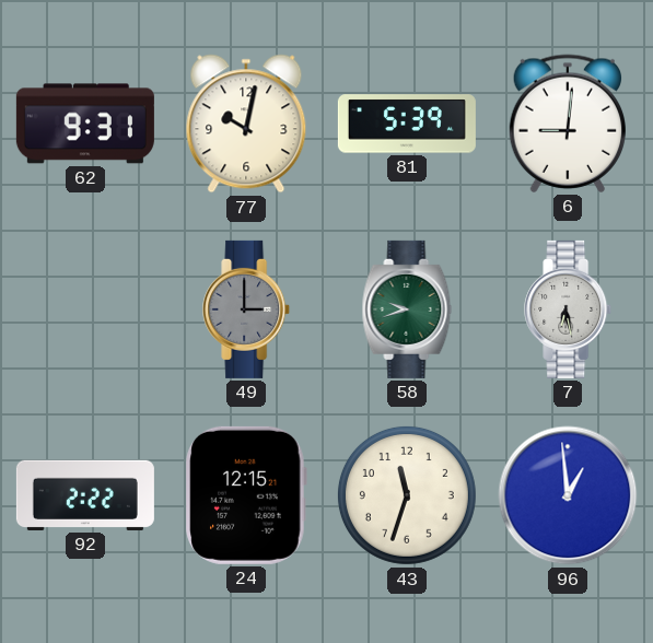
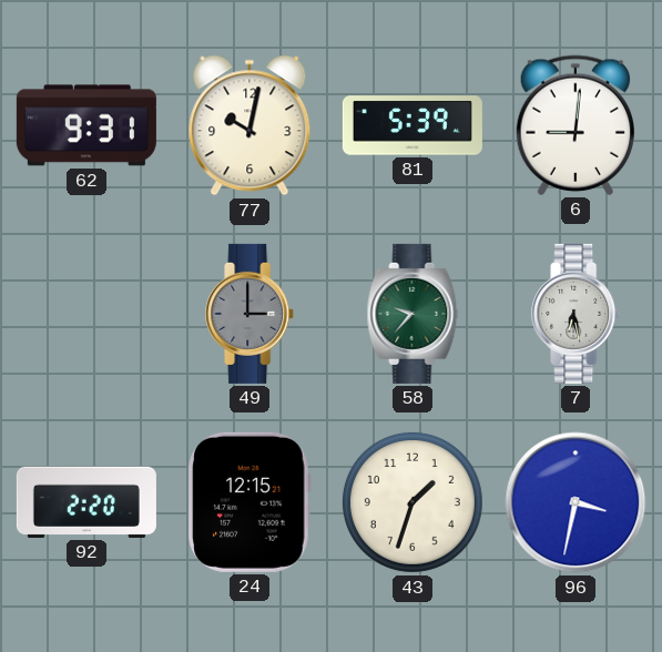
58: 9:42 -> 9:37
92: 2:22 -> 2:20
43: 11:33 -> 1:33
96: 12:59 -> 3:32
